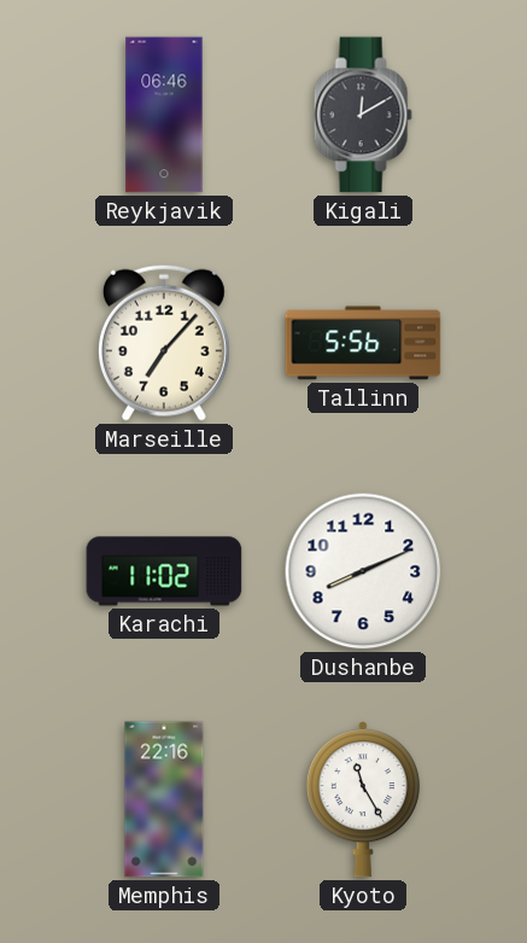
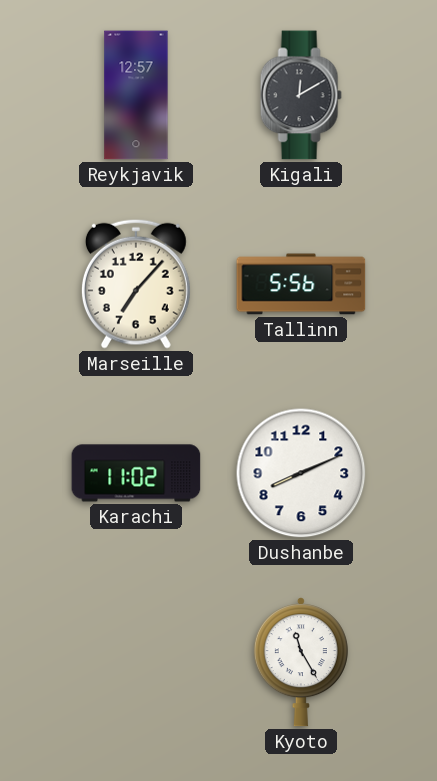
Reykjavik: 06:46 -> 12:57
Memphis: 22:16 -> none
